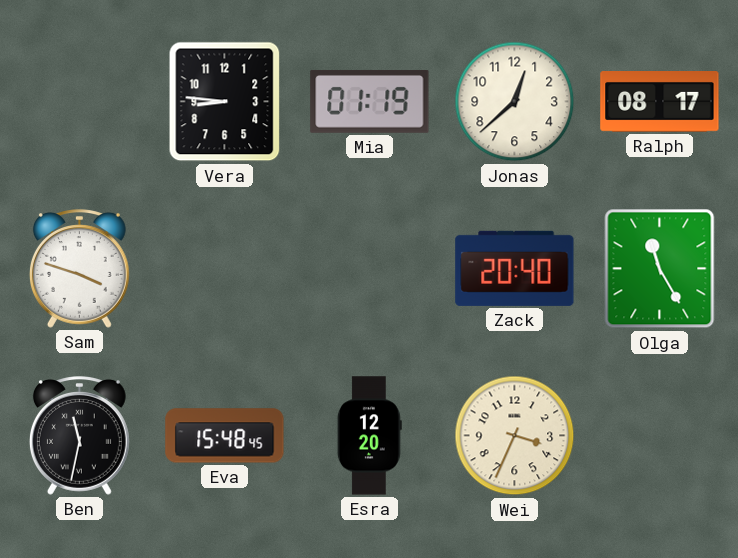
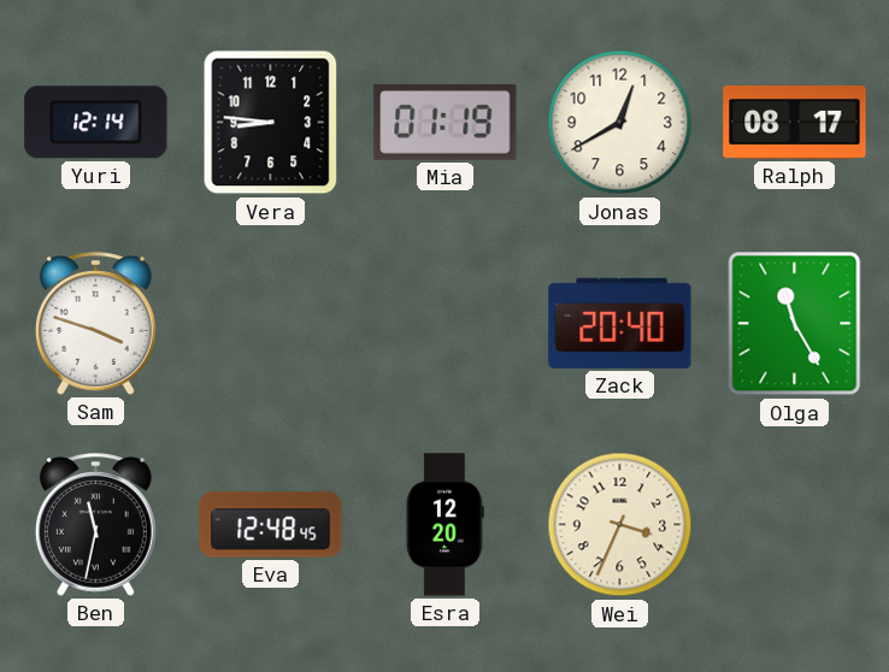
Yuri: none -> 12:14
Jonas: 12:38 -> 12:40
Eva: 15:48 -> 12:48
